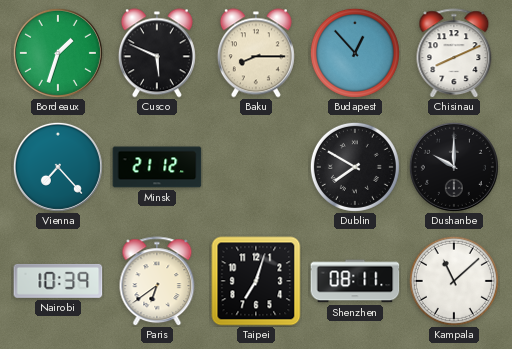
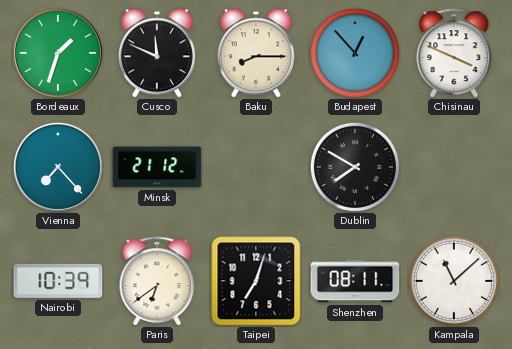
Cusco: 5:49 -> 11:49
Chisinau: 8:11 -> 3:49
Dushanbe: 10:00 -> none
